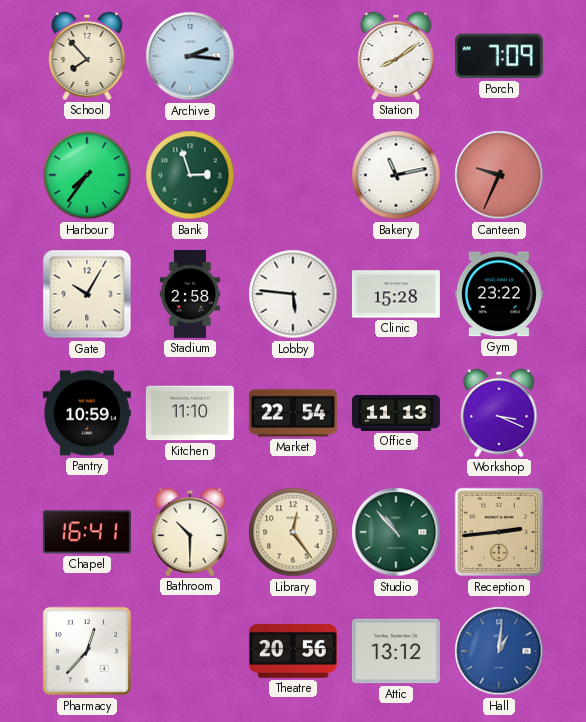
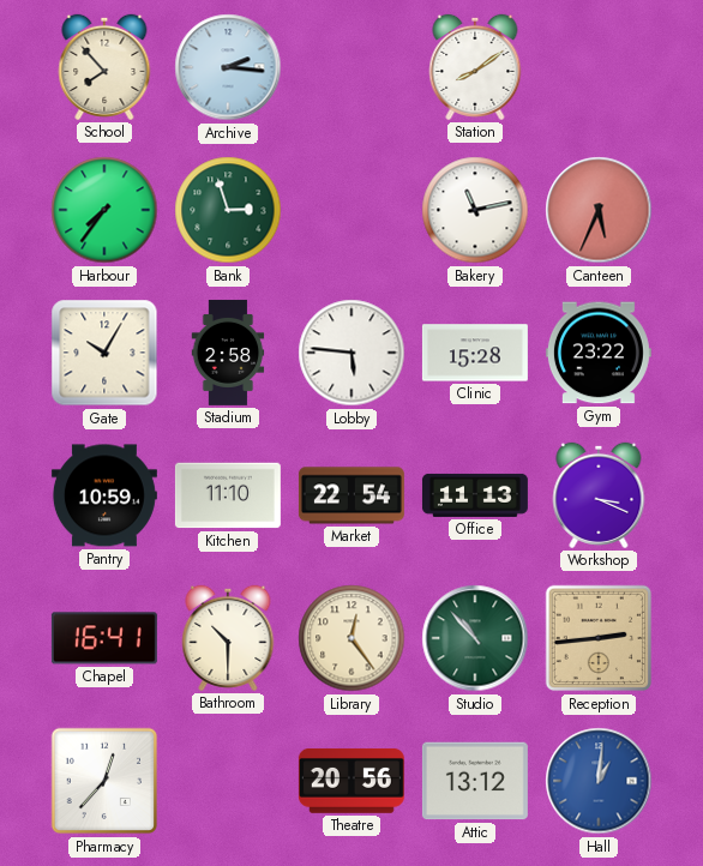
Porch: 7:09 -> none
Canteen: 9:34 -> 5:34
